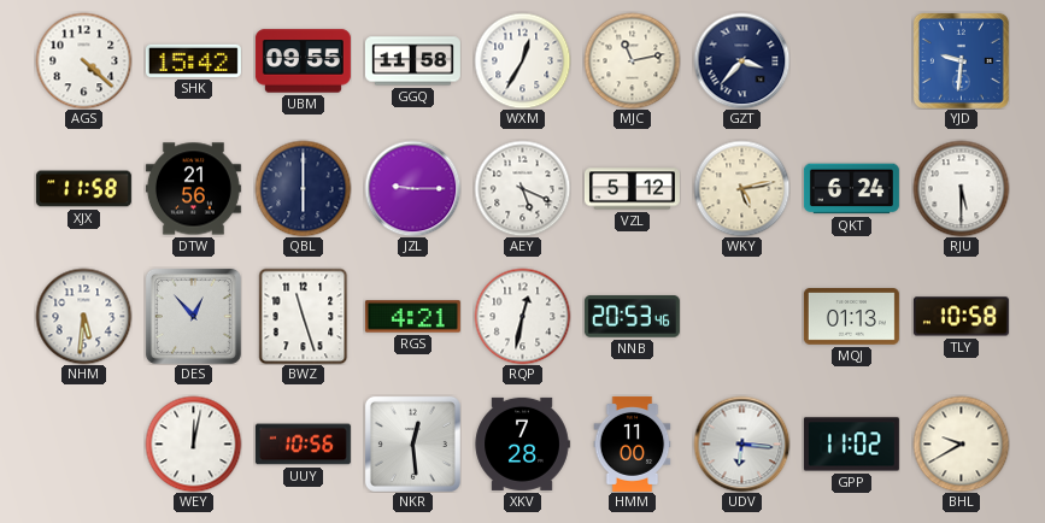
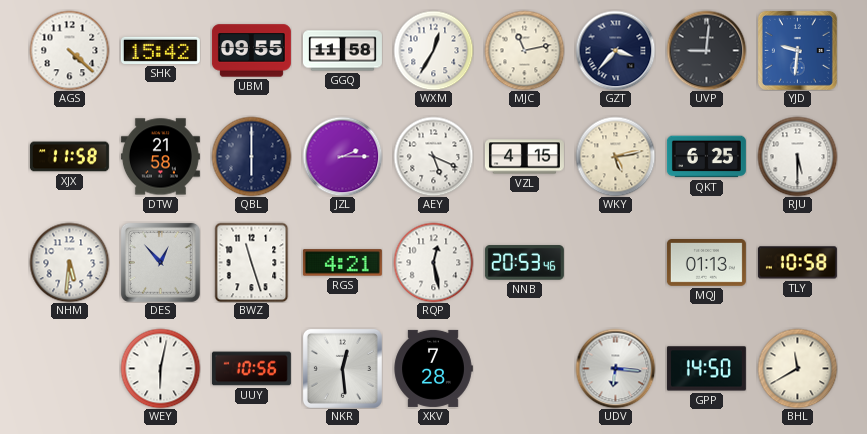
UVP: none -> 9:01
DTW: 21:56 -> 21:58
JZL: 9:15 -> 2:15
VZL: 5:12 -> 4:15
QKT: 6:24 -> 6:25
RQP: 12:32 -> 12:28
WEY: 12:02 -> 6:02
HMM: 11:00 -> none
GPP: 11:02 -> 14:50
BHL: 9:40 -> 11:40
